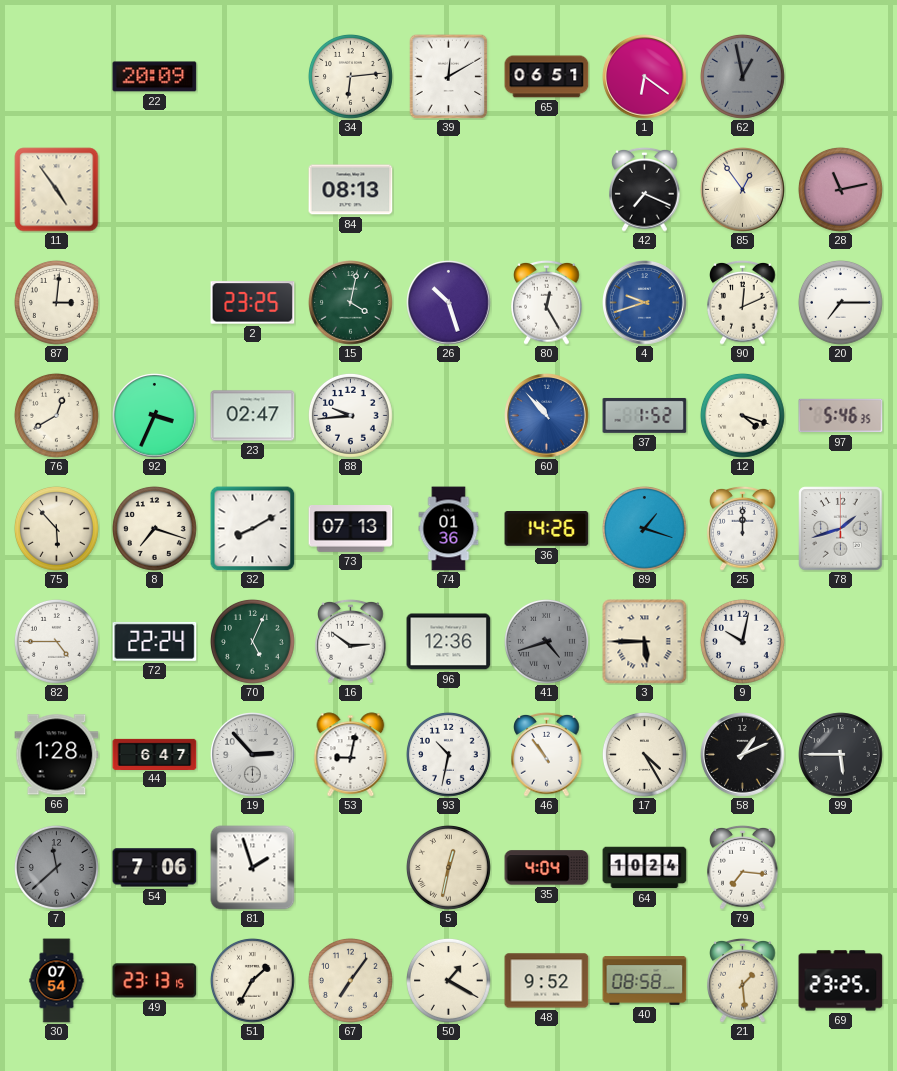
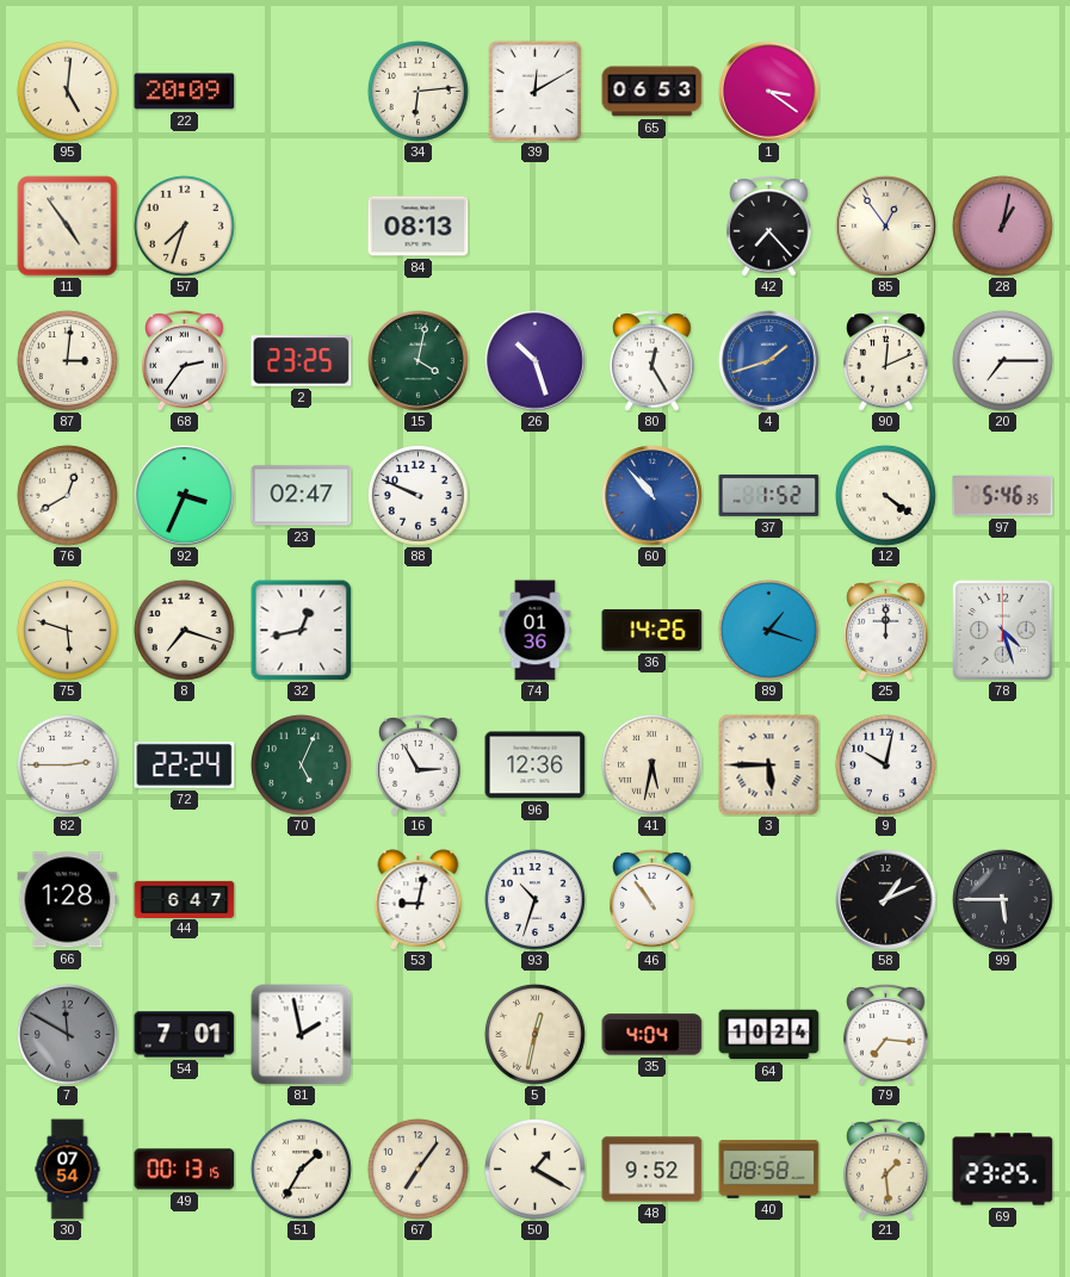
95: none -> 5:01
65: 06:51 -> 06:53
1: 6:21 -> 3:21
62: 12:58 -> none
57: none -> 7:33
42: 7:19 -> 7:23
28: 11:13 -> 1:02
68: none -> 2:36
4: 9:42 -> 1:42
88: 9:44 -> 9:49
12: 4:18 -> 4:21
75: 5:53 -> 5:48
32: 8:10 -> 12:43
73: 07:13 -> none
78: 1:42 -> 4:27
82: 4:45 -> 2:45
16: 2:51 -> 2:55
41: 4:42 -> 5:32
41 dial: grey -> cream
19: 2:53 -> none
93: 10:32 -> 10:33
17: 4:25 -> none
7: 11:38 -> 11:50
54: 7:06 -> 7:01
81: 1:57 -> 1:58
49: 23:13 -> 00:13
